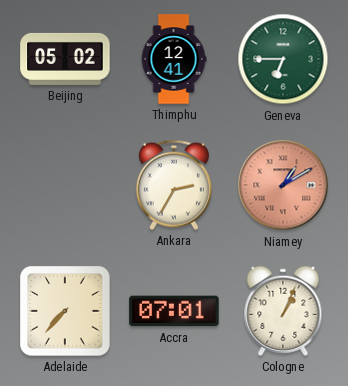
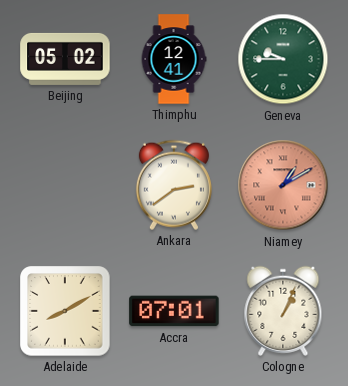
Geneva: 6:45 -> 9:45
Ankara: 2:35 -> 2:39
Adelaide: 7:37 -> 8:10
